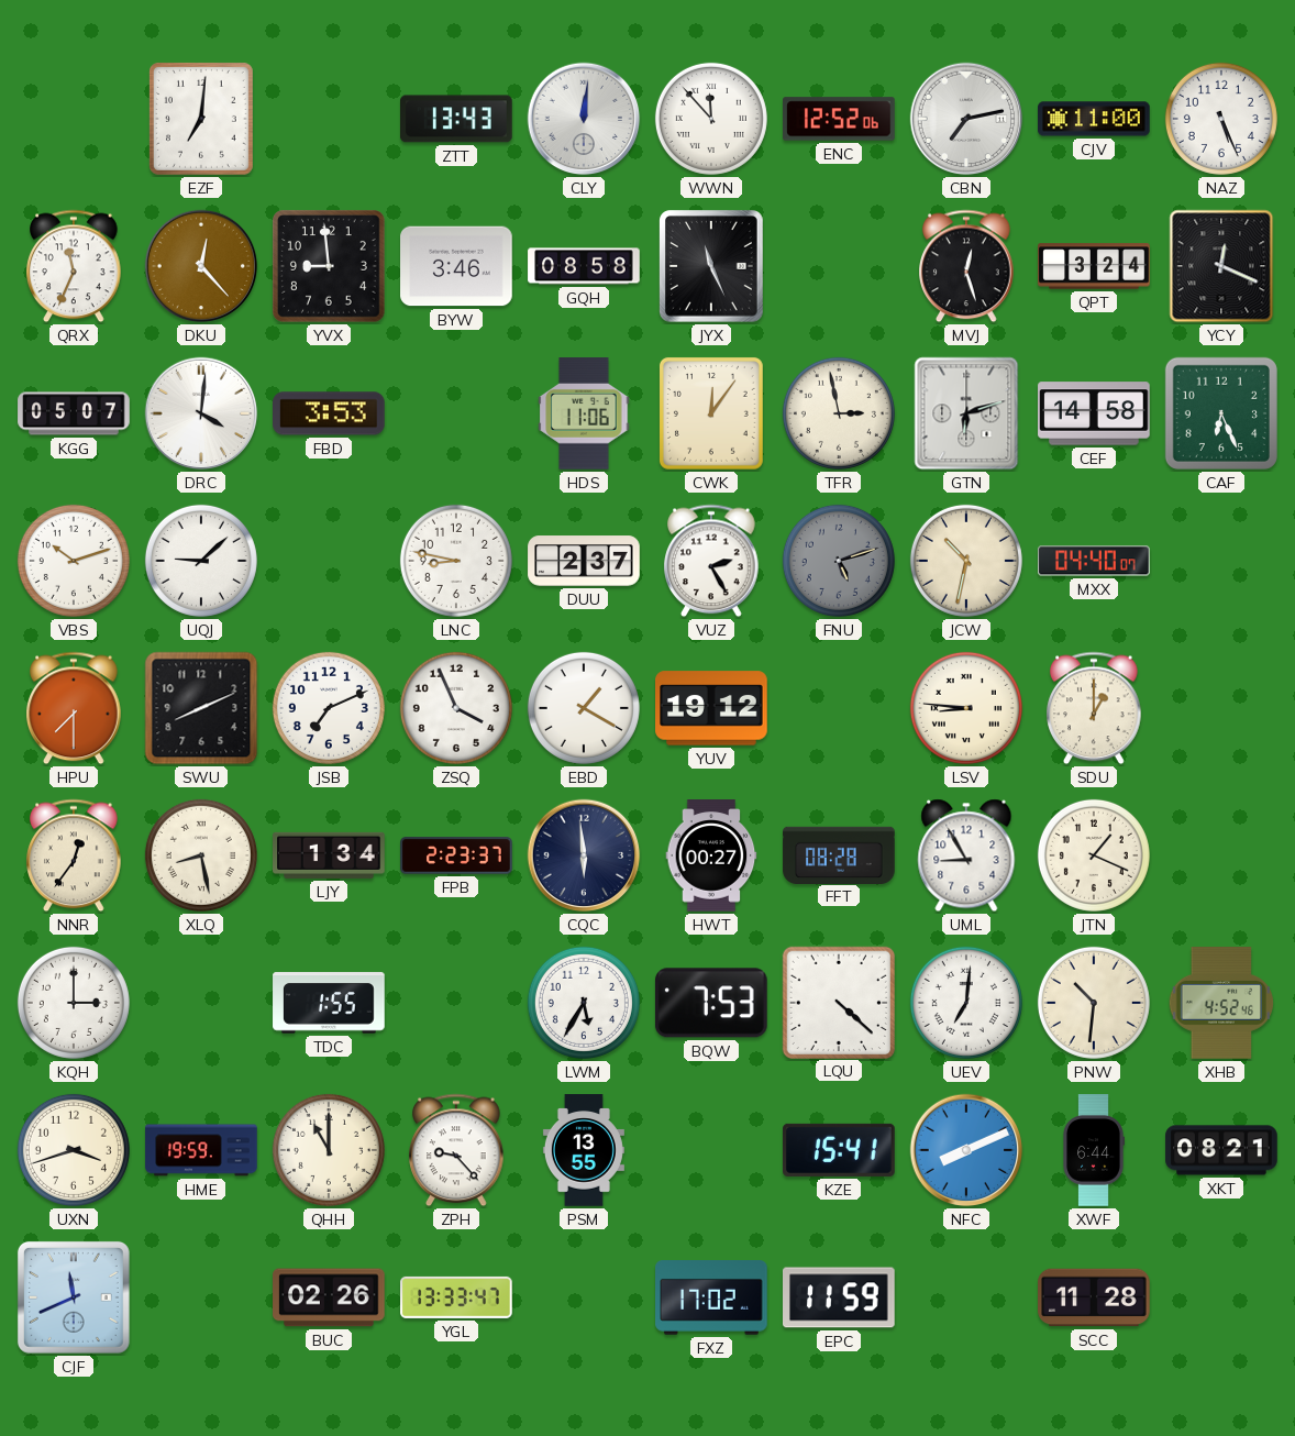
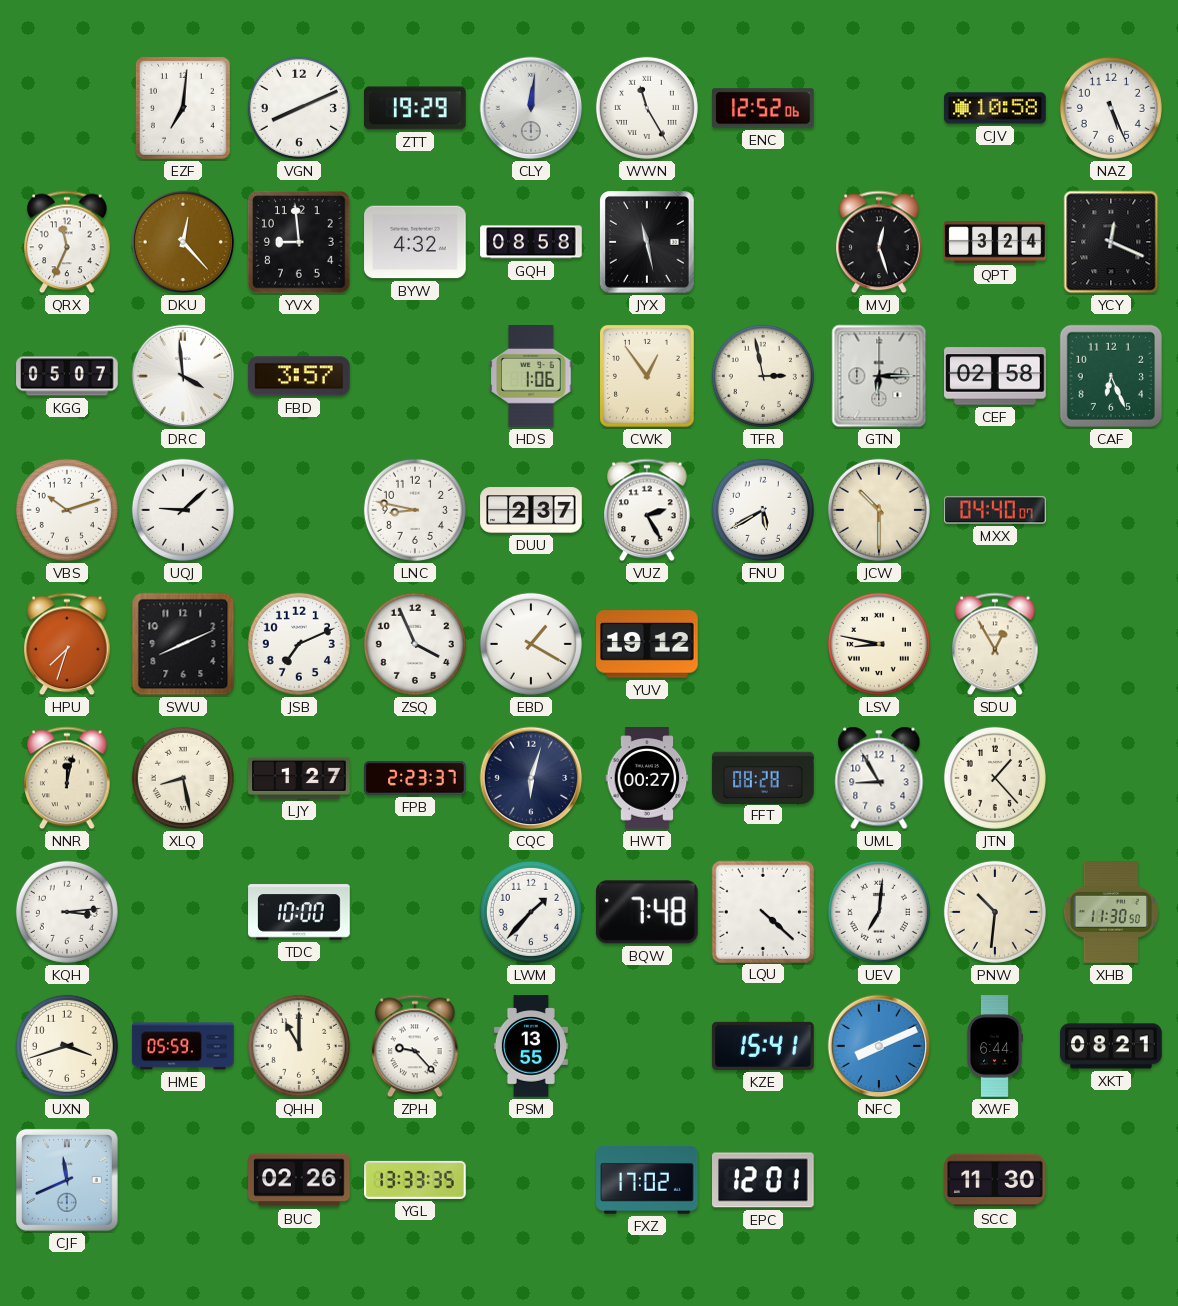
VGN: none -> 8:11
ZTT: 13:43 -> 19:29
WWN: 11:53 -> 11:25
CBN: 7:13 -> none
CJV: 11:00 -> 10:58
BYW: 3:46 -> 4:32
JYX: 11:26 -> 11:28
DRC: 4:01 -> 3:59
FBD: 3:53 -> 3:57
HDS: 11:06 -> 1:06
CWK: 12:06 -> 12:54
GTN: 6:12 -> 6:15
CEF: 14:58 -> 02:58
FNU: 5:12 -> 5:40
FNU dial: grey -> white
JCW: 10:32 -> 10:30
HPU: 7:30 -> 7:33
LSV: 8:46 -> 8:47
SDU: 1:00 -> 12:55
NNR: 12:36 -> 12:02
LJY: 1:34 -> 1:27
CQC: 5:59 -> 6:03
JTN: 1:19 -> 1:23
KQH: 3:00 -> 3:14
TDC: 1:55 -> 10:00
LWM: 5:35 -> 1:37
BQW: 7:53 -> 7:48
XHB: 4:52 -> 11:30
HME: 19:59 -> 05:59
YGL: 13:33:47 -> 13:33:35
EPC: 11:59 -> 12:01
SCC: 11:28 -> 11:30
